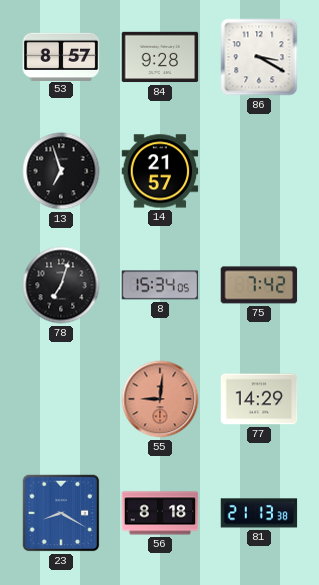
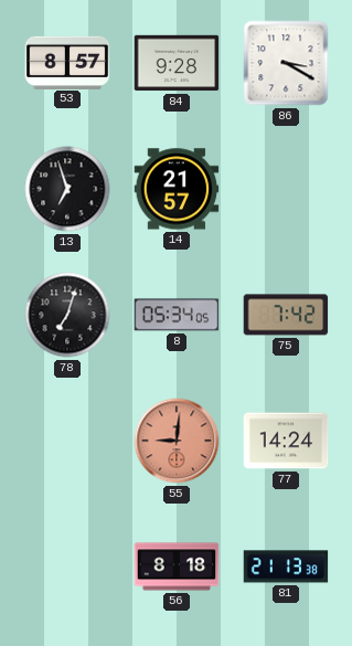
8: 15:34 -> 05:34
77: 14:29 -> 14:24
23: 8:20 -> none
